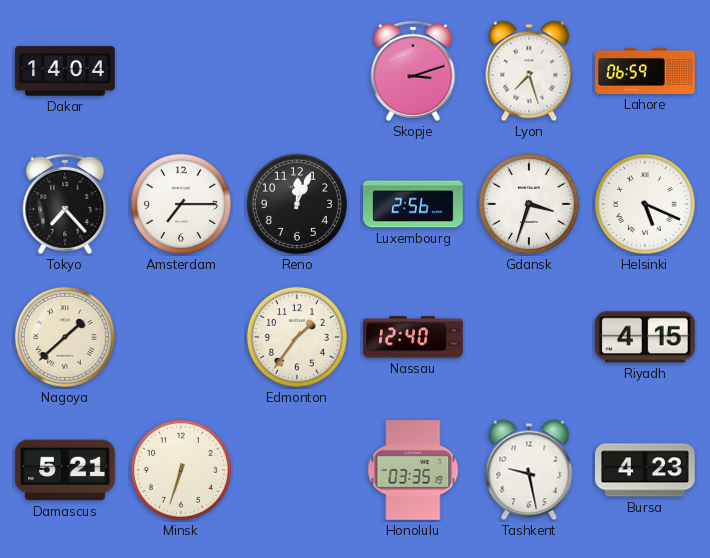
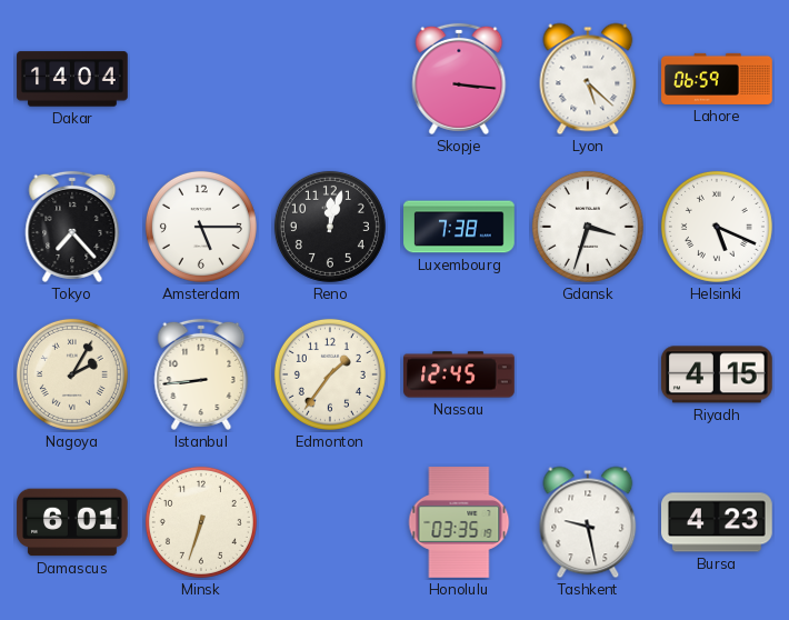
Skopje: 3:12 -> 3:16
Lyon: 7:27 -> 5:22
Amsterdam: 7:15 -> 5:15
Reno: 12:04 -> 12:03
Luxembourg: 2:56 -> 7:38
Nagoya: 1:38 -> 2:05
Istanbul: none -> 8:44
Nassau: 12:40 -> 12:45
Damascus: 5:21 -> 6:01
